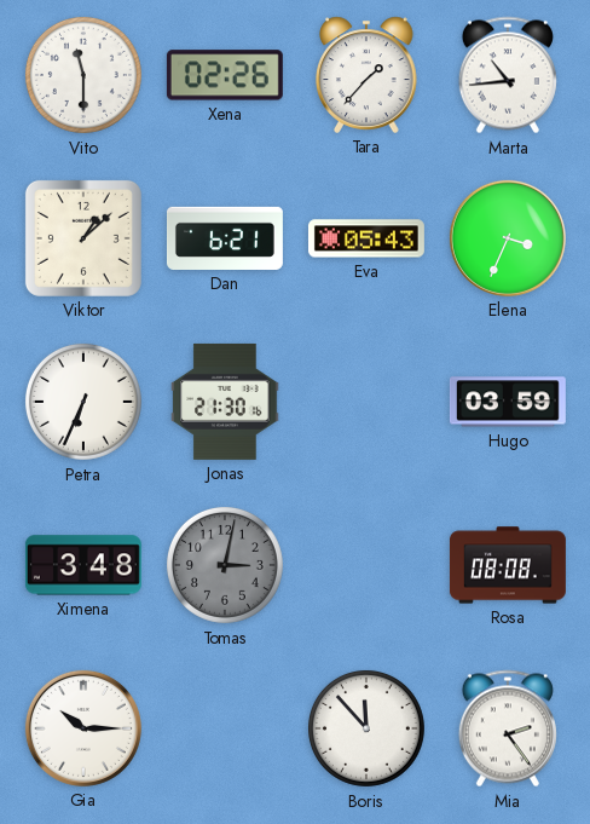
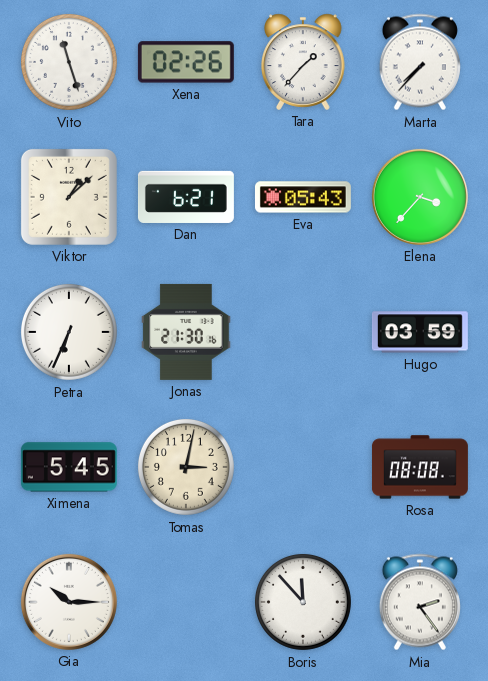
Vito: 11:30 -> 11:27
Marta: 10:44 -> 7:37
Elena: 3:34 -> 3:37
Ximena: 3:48 -> 5:45
Tomas dial: grey -> cream
